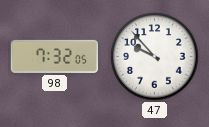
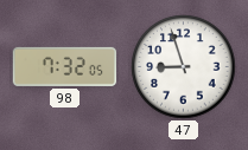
47: 9:53 -> 8:57
